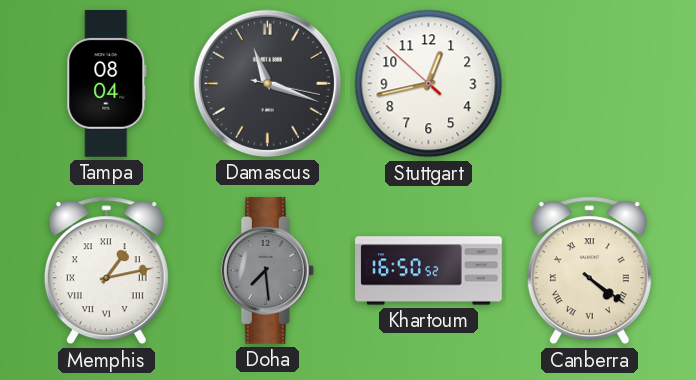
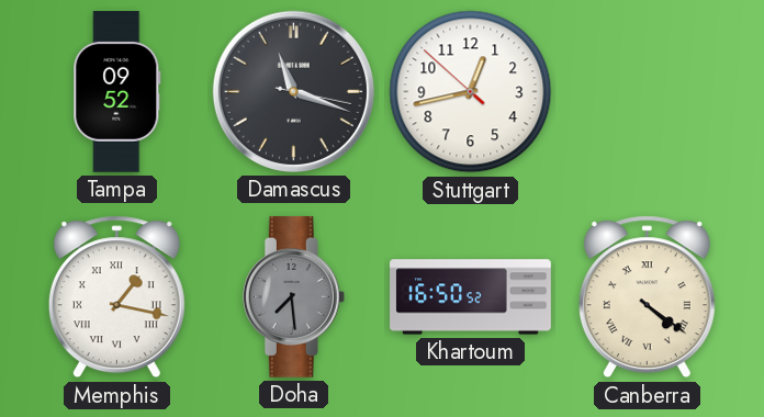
Tampa: 08:04 -> 09:52
Memphis: 1:13 -> 1:17
